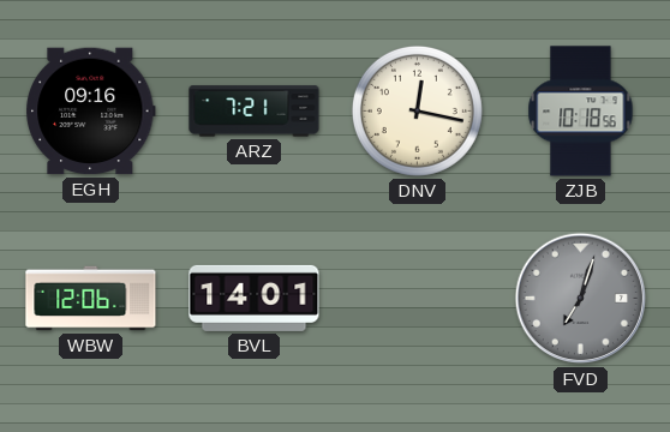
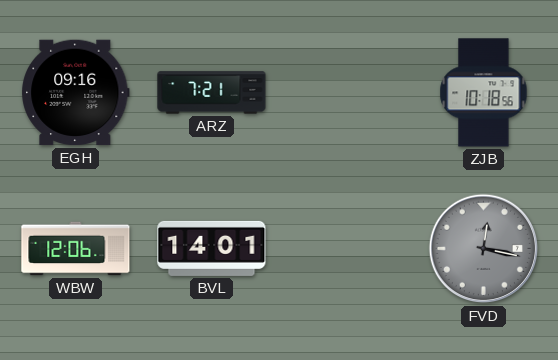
DNV: 12:17 -> none
FVD: 7:03 -> 12:17
